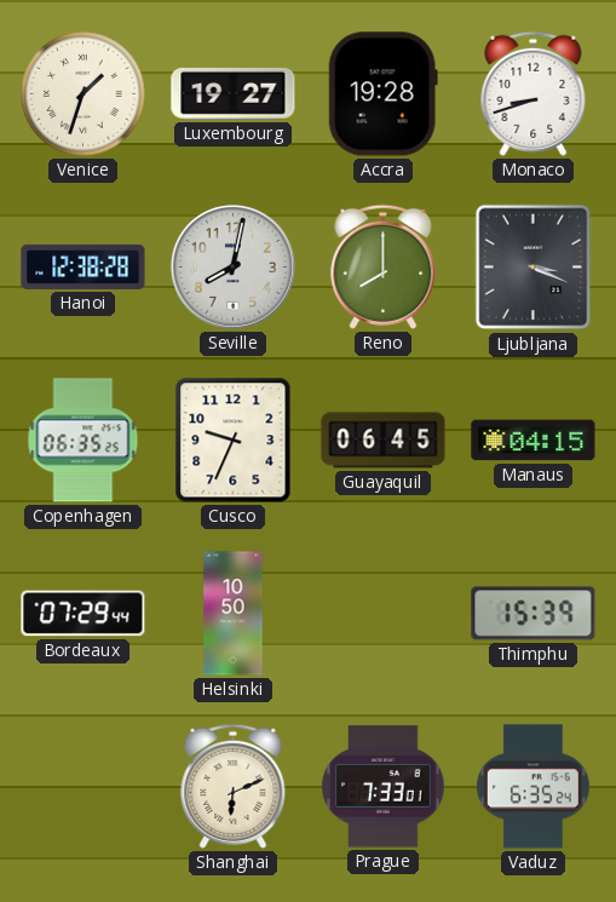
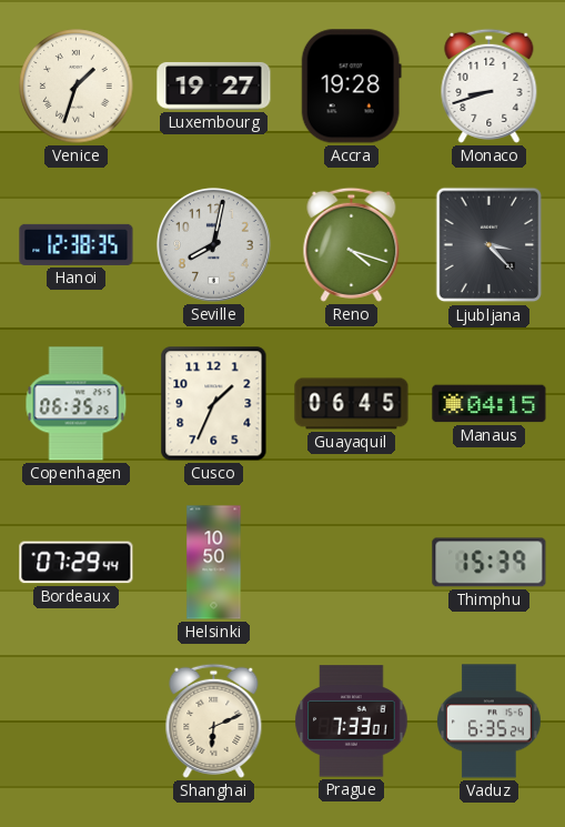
Hanoi: 12:38:28 -> 12:38:35
Reno: 8:00 -> 4:18
Ljubljana: 3:19 -> 3:23
Cusco: 9:34 -> 1:34
